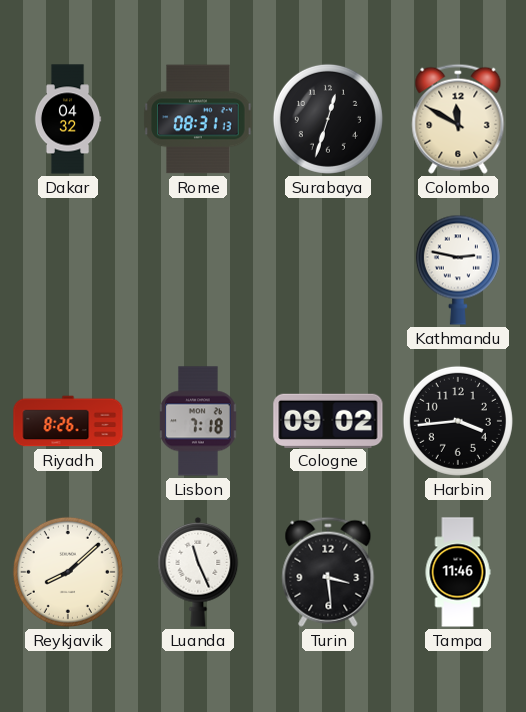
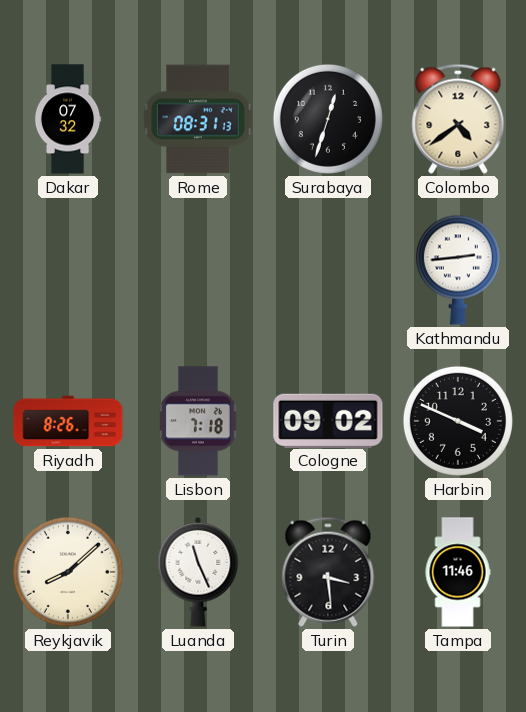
Dakar: 04:32 -> 07:32
Colombo: 11:50 -> 4:39
Kathmandu: 2:47 -> 2:44
Harbin: 3:44 -> 3:49
